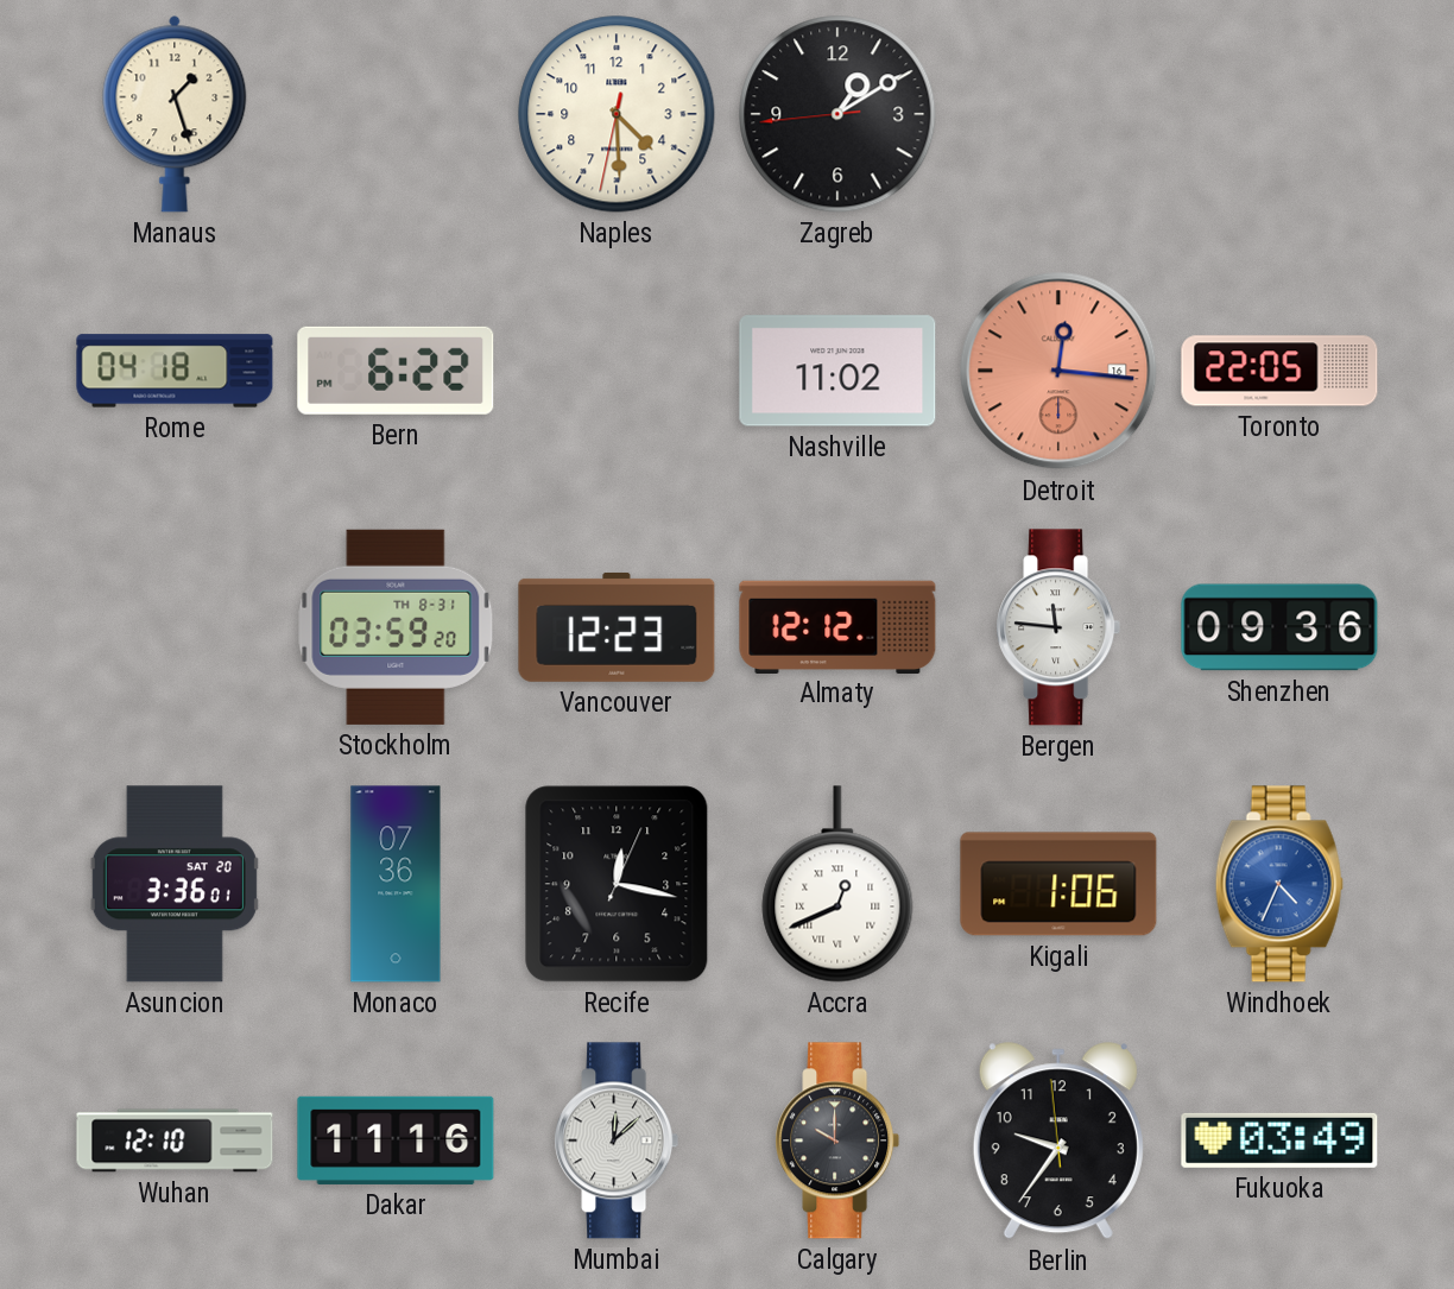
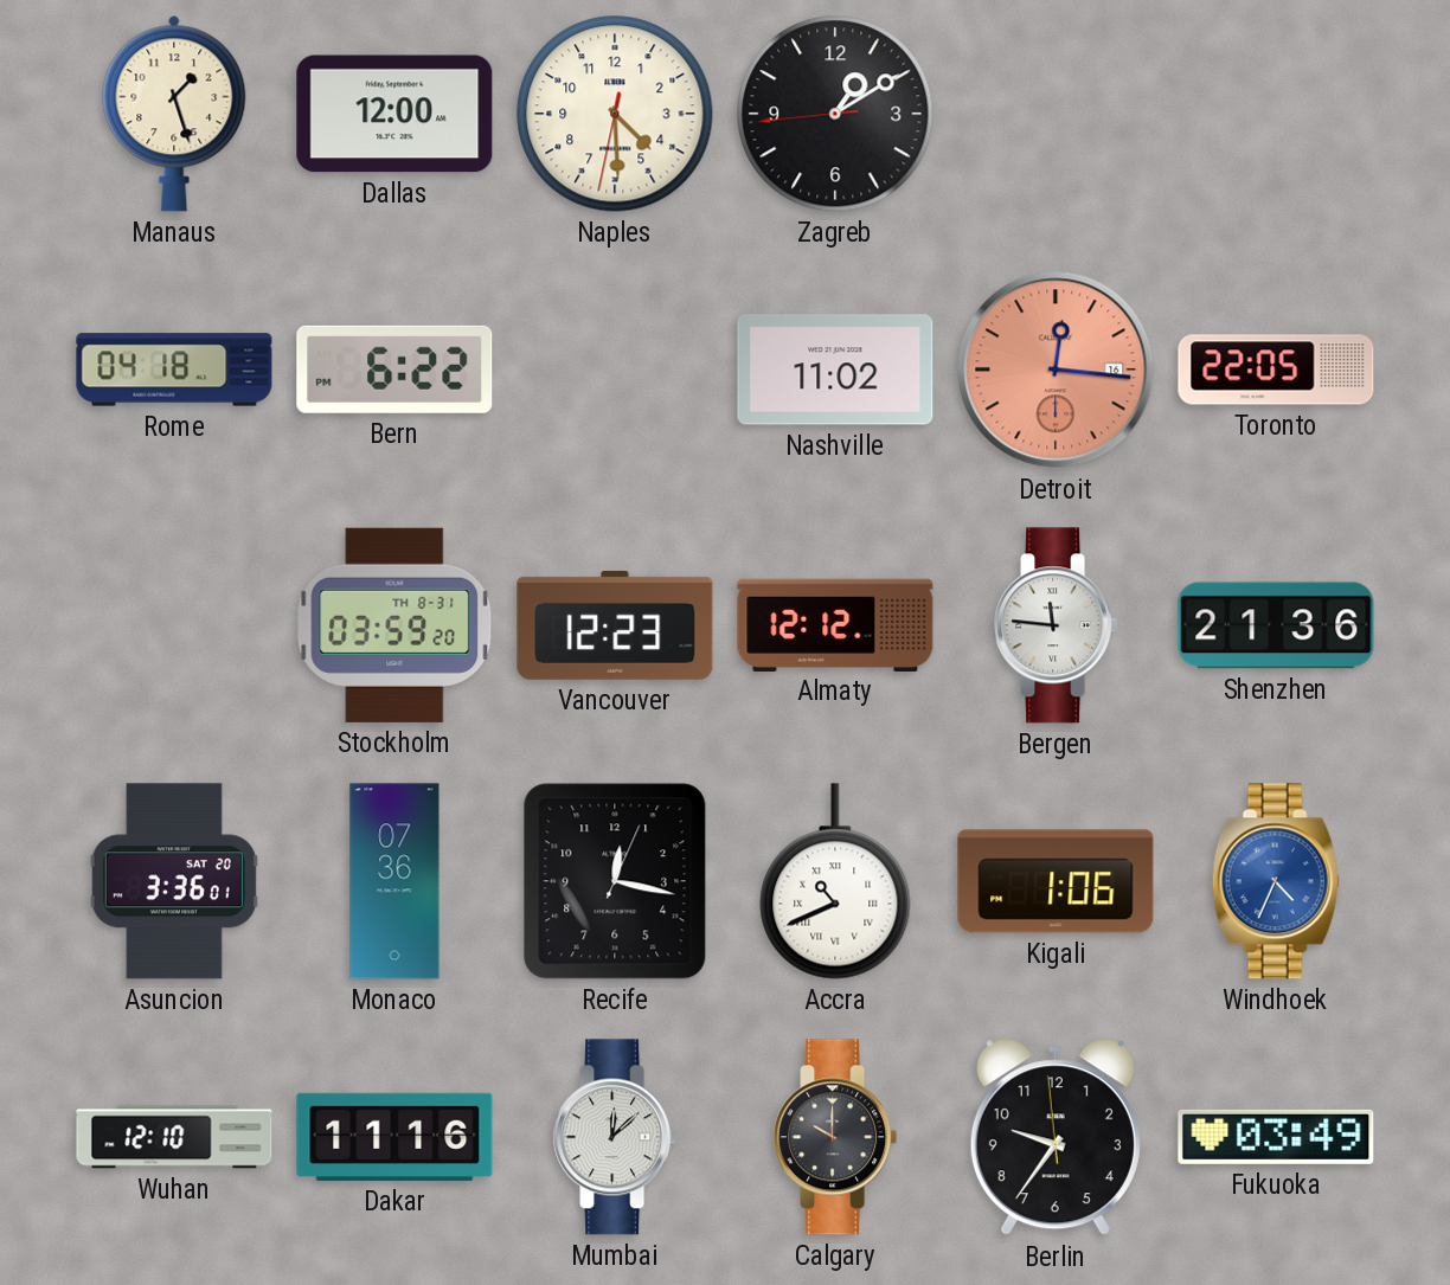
Dallas: none -> 12:00
Shenzhen: 09:36 -> 21:36
Accra: 12:41 -> 10:41
